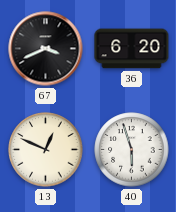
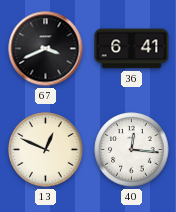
36: 6:20 -> 6:41
40: 5:57 -> 12:16
